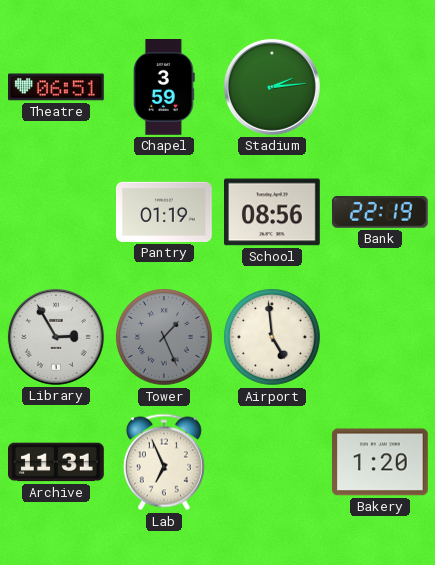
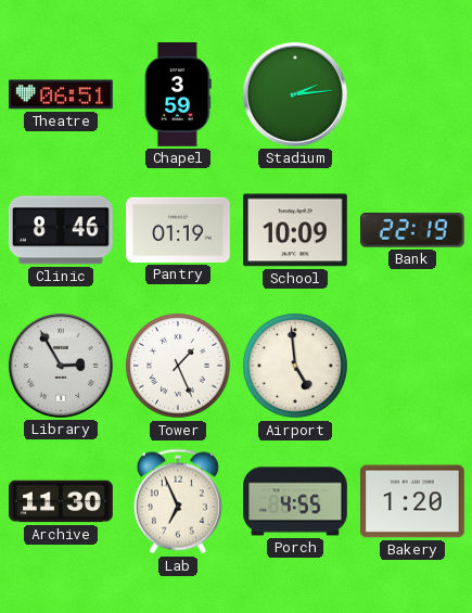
Clinic: none -> 8:46
School: 08:56 -> 10:09
Tower dial: grey -> white
Archive: 11:31 -> 11:30
Porch: none -> 4:55
